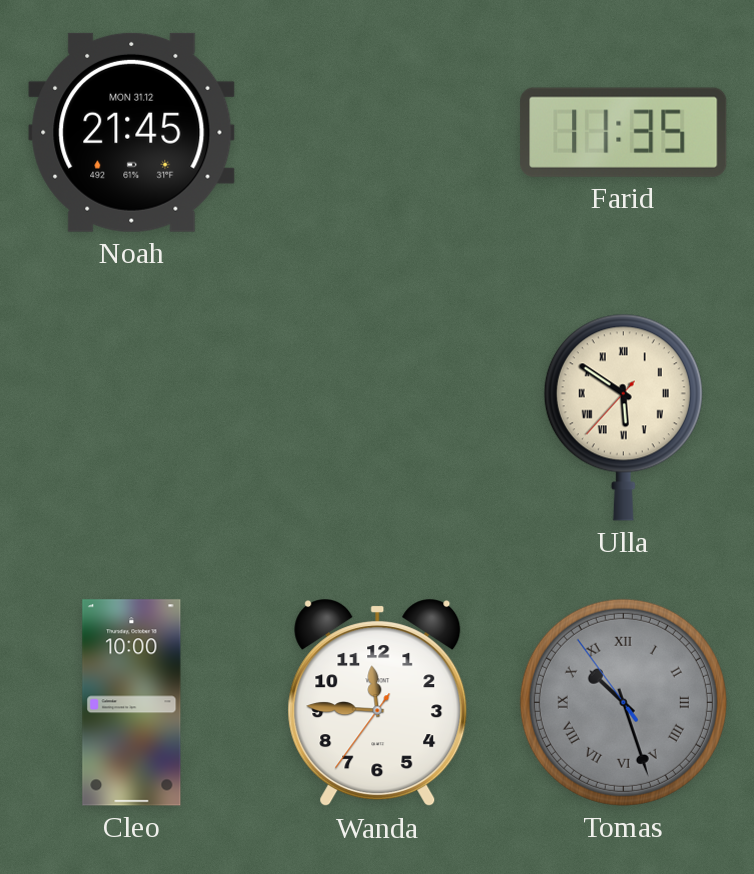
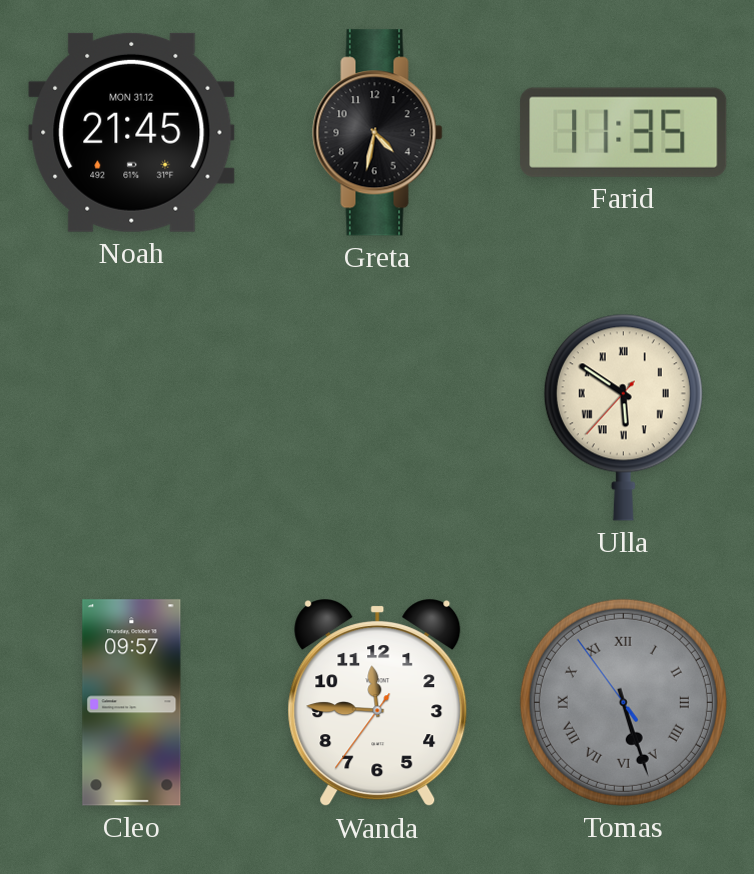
Greta: none -> 4:32
Cleo: 10:00 -> 09:57
Tomas: 10:26 -> 5:26
